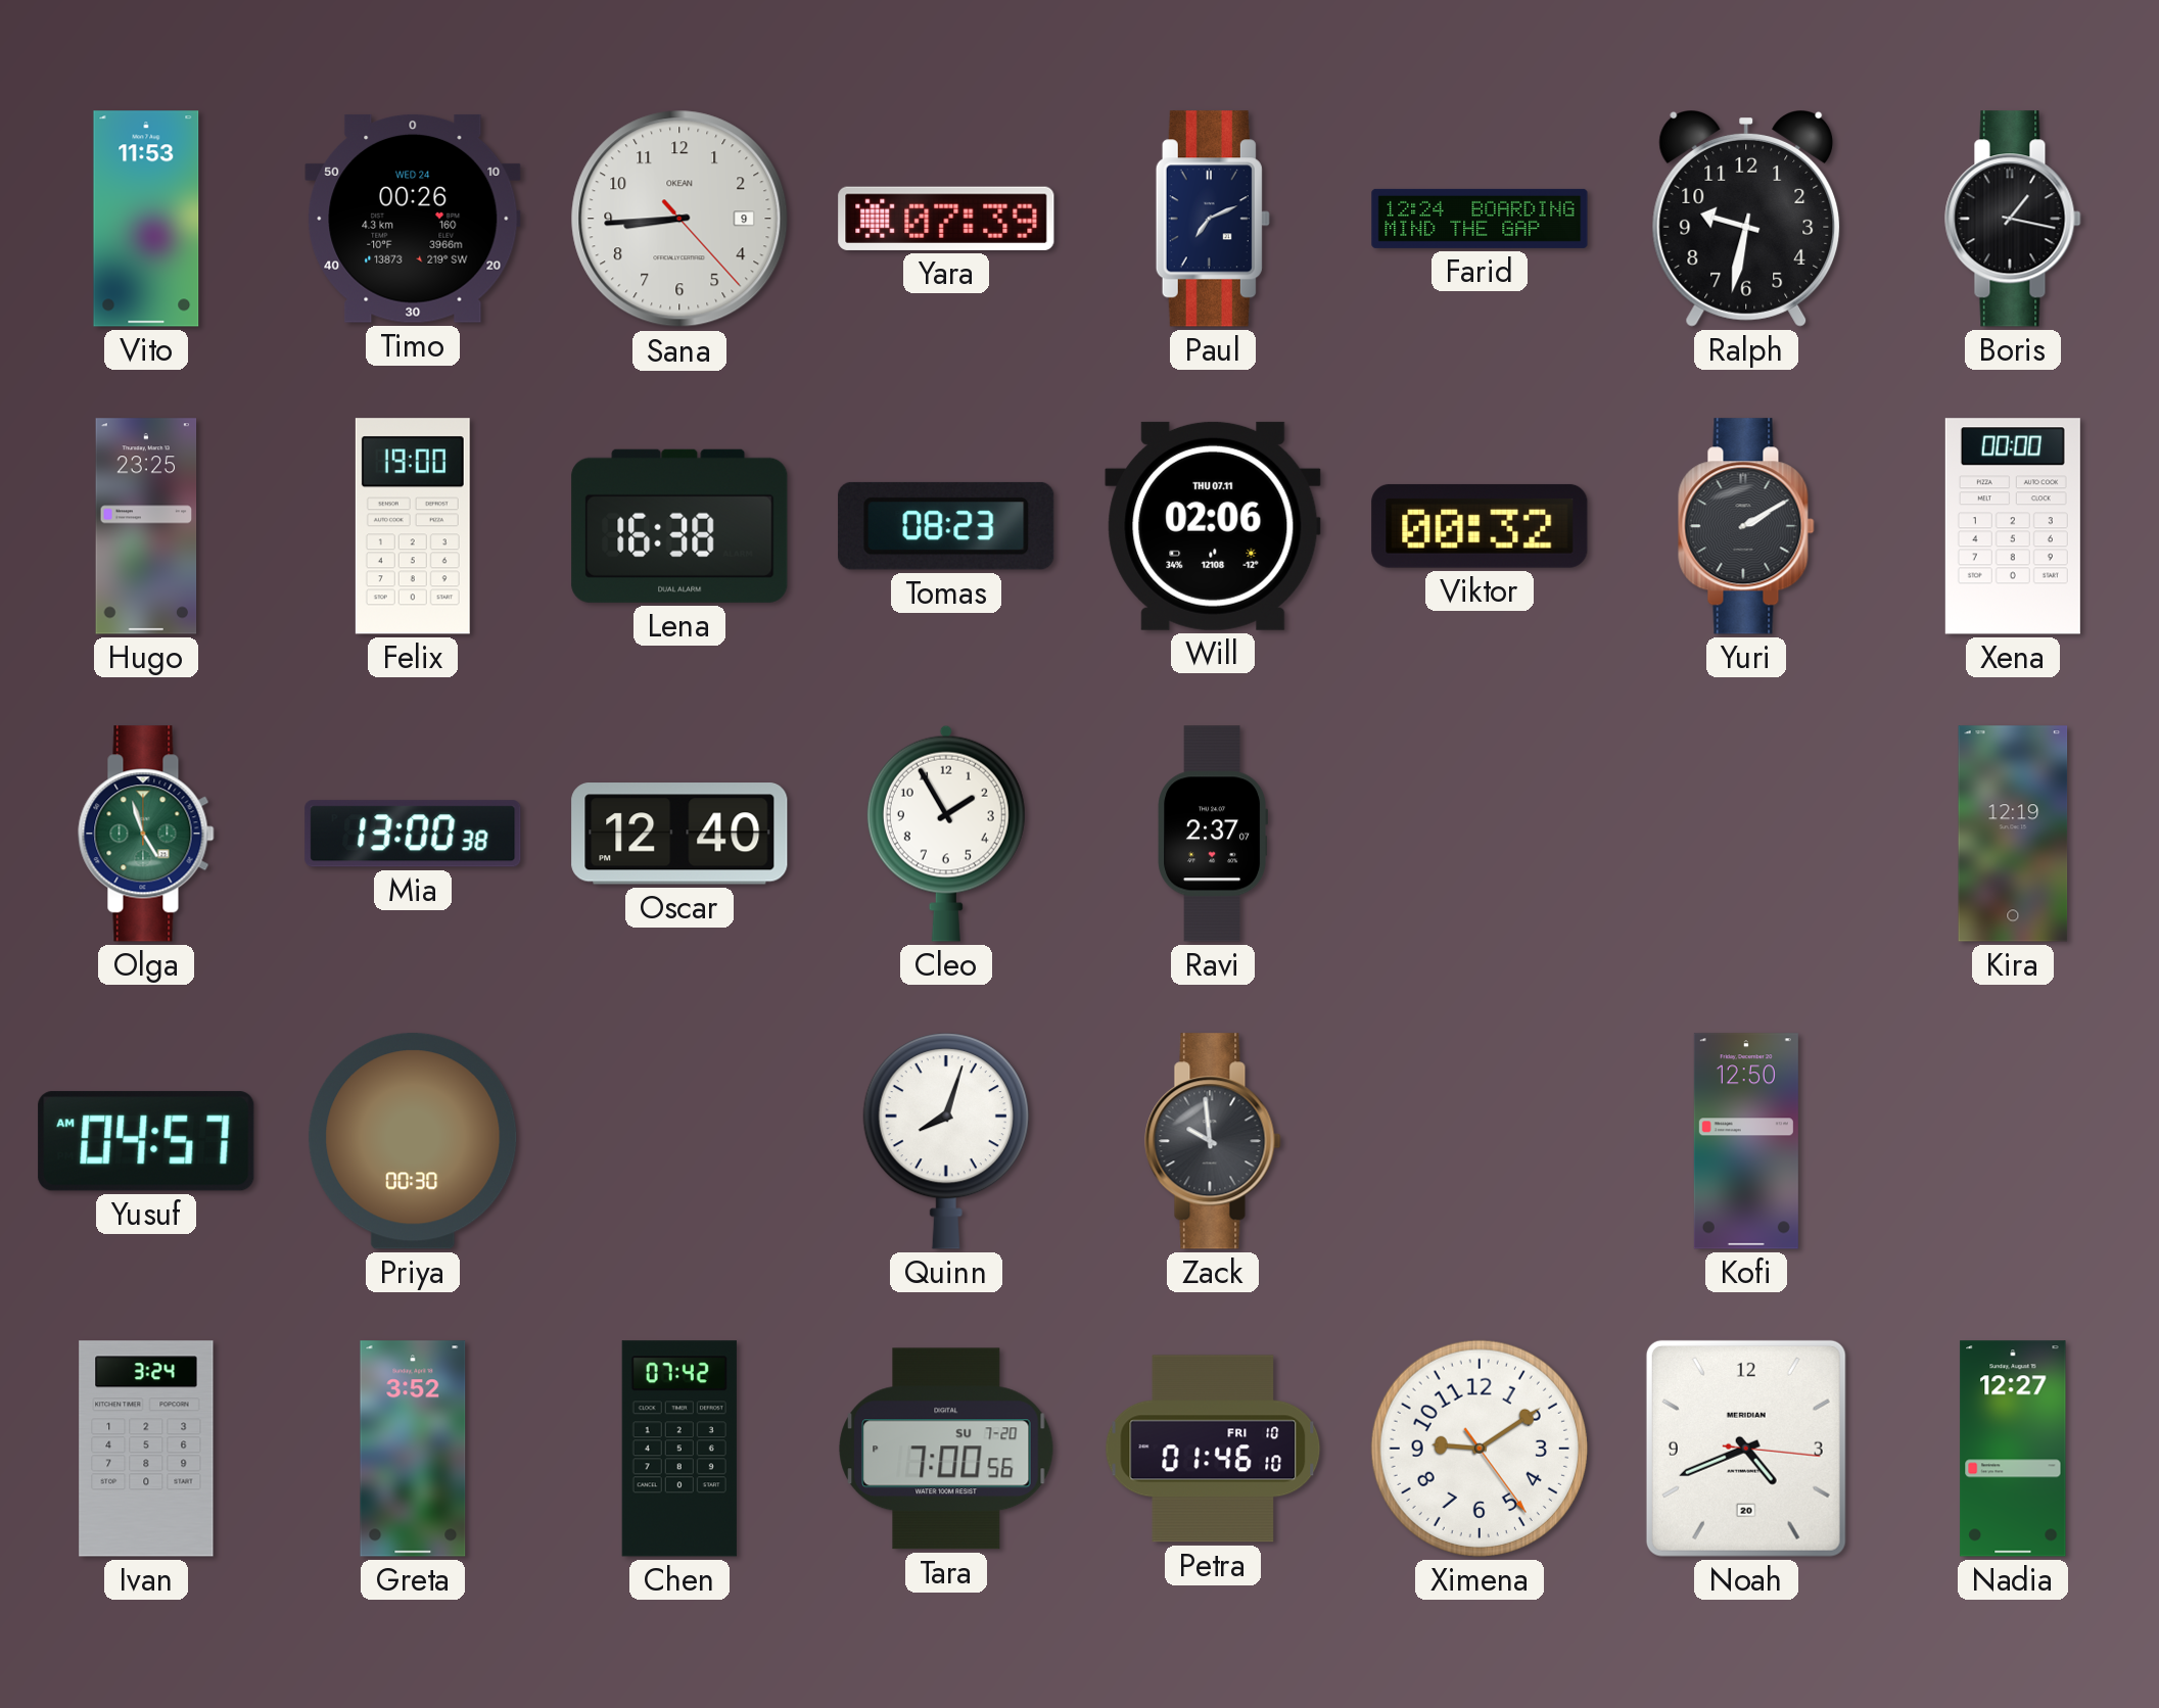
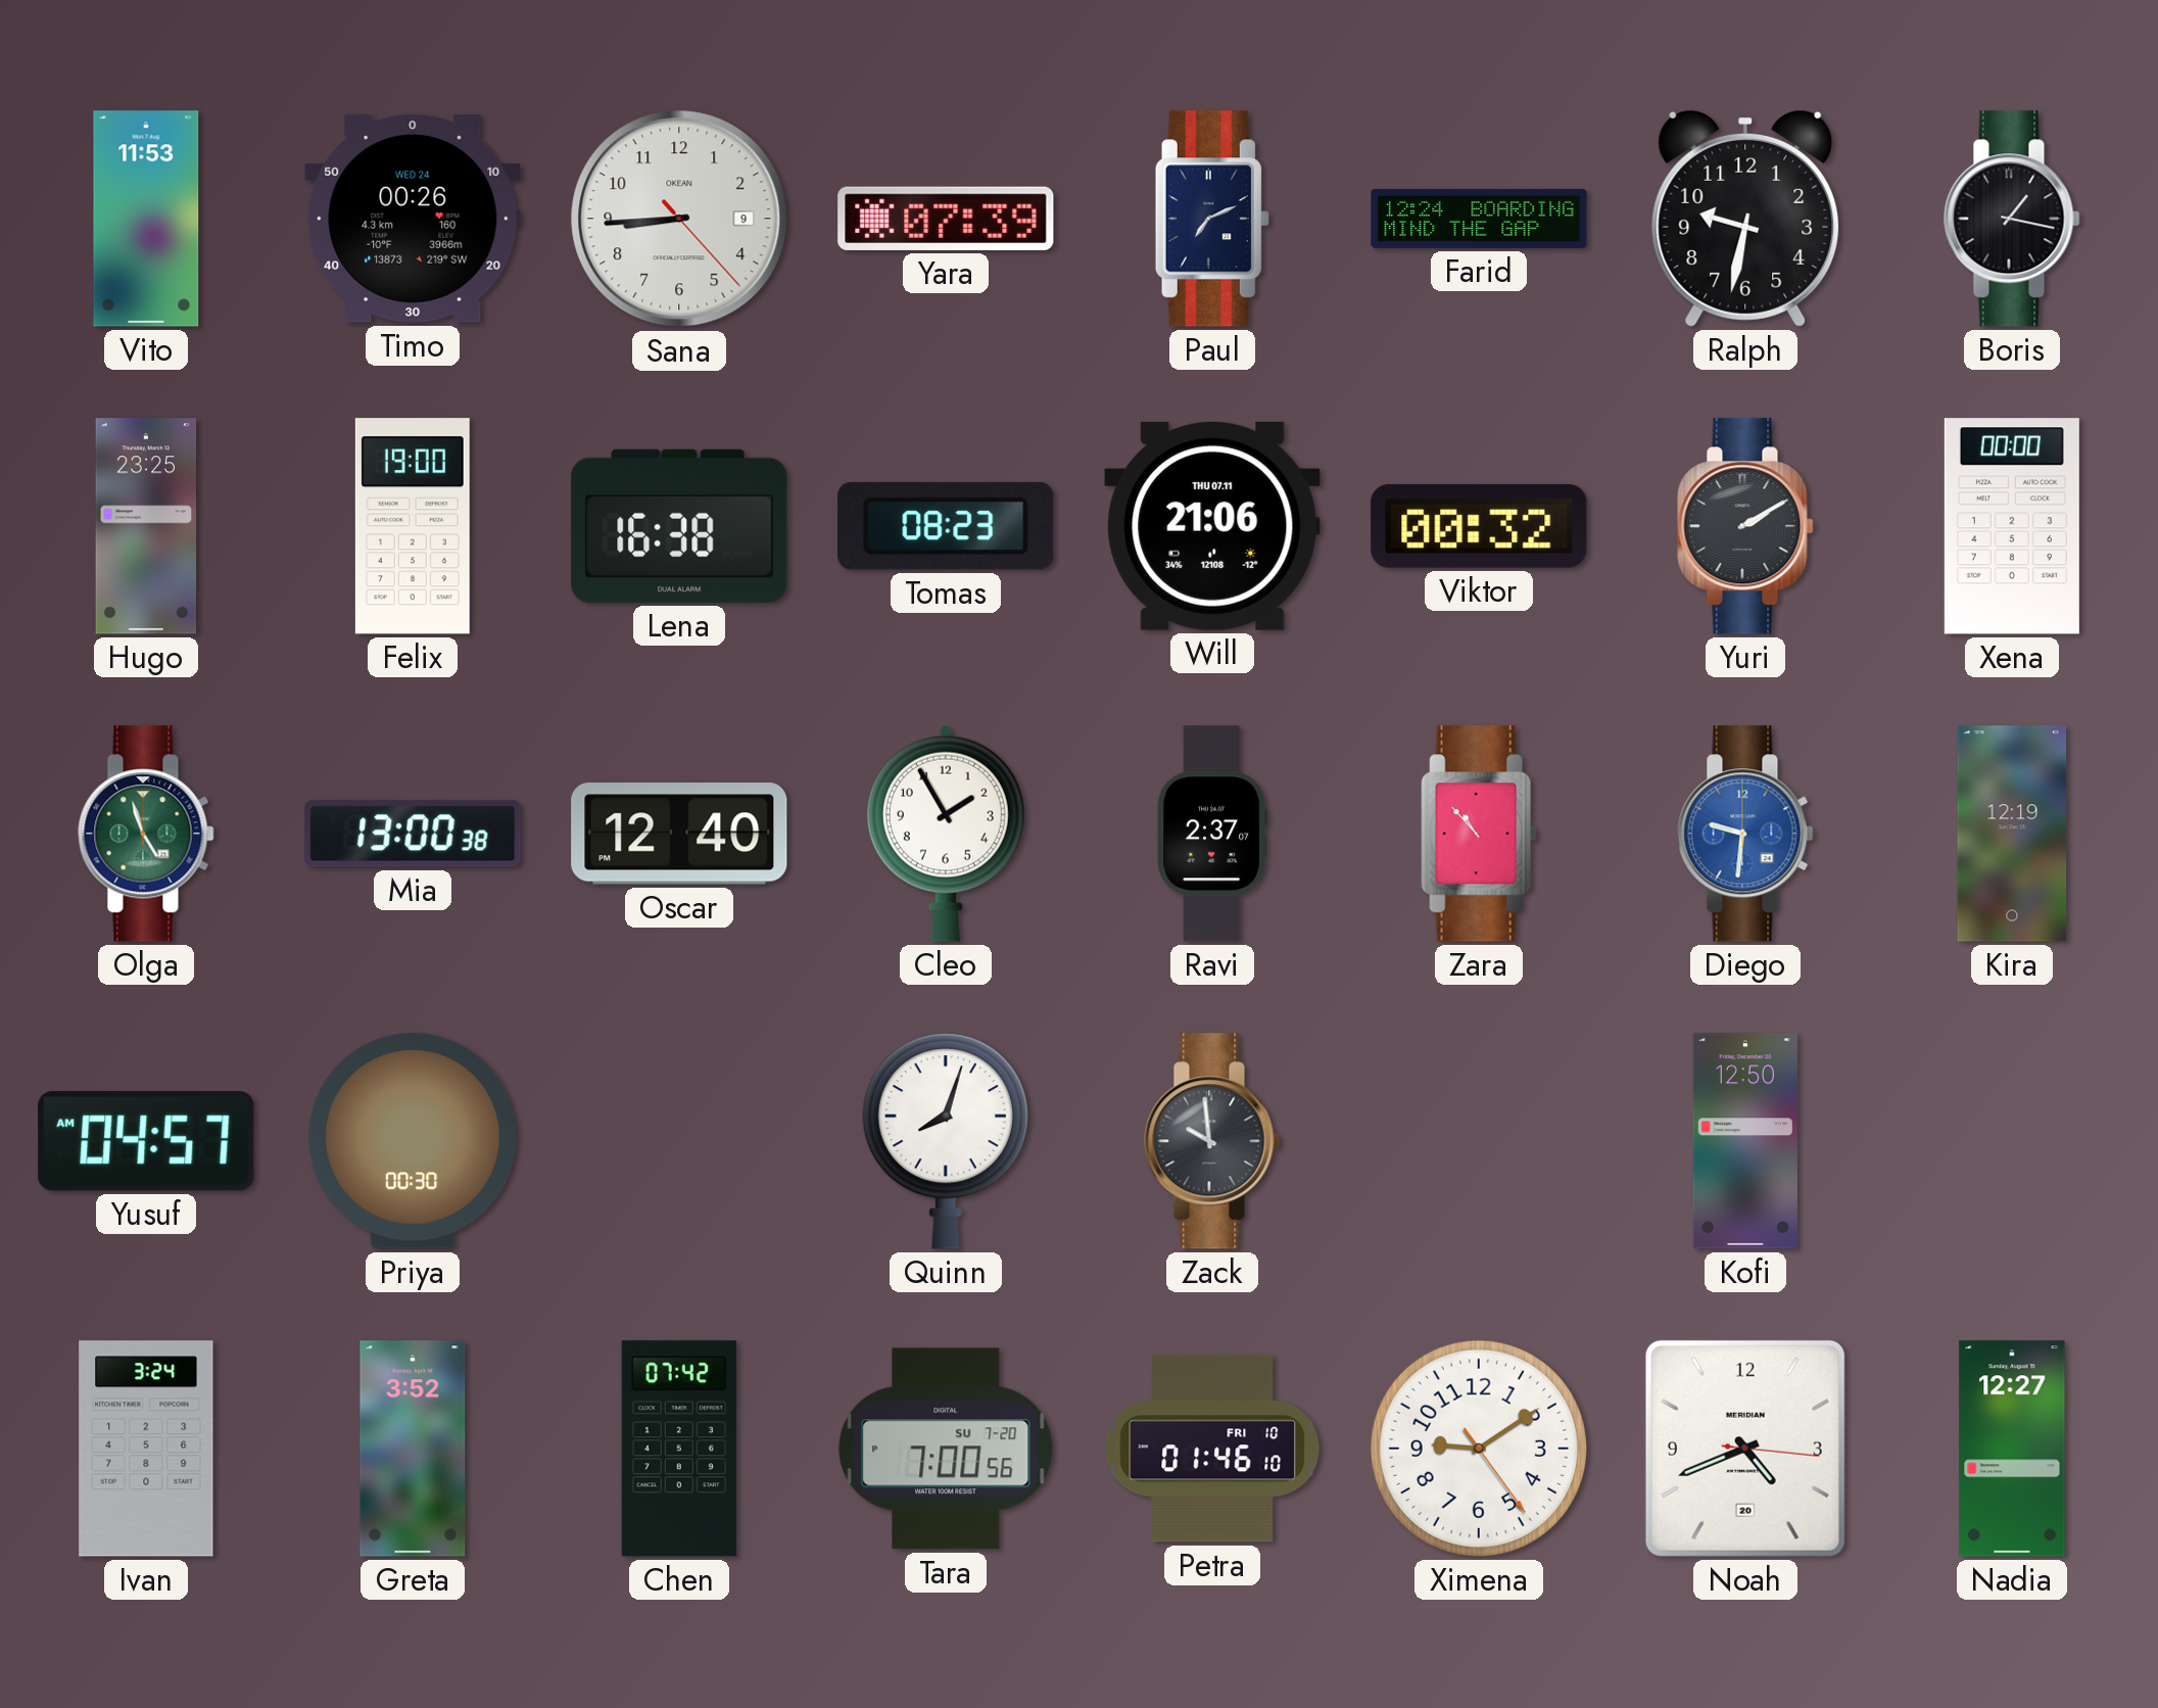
Will: 02:06 -> 21:06
Zara: none -> 10:53
Diego: none -> 9:31
